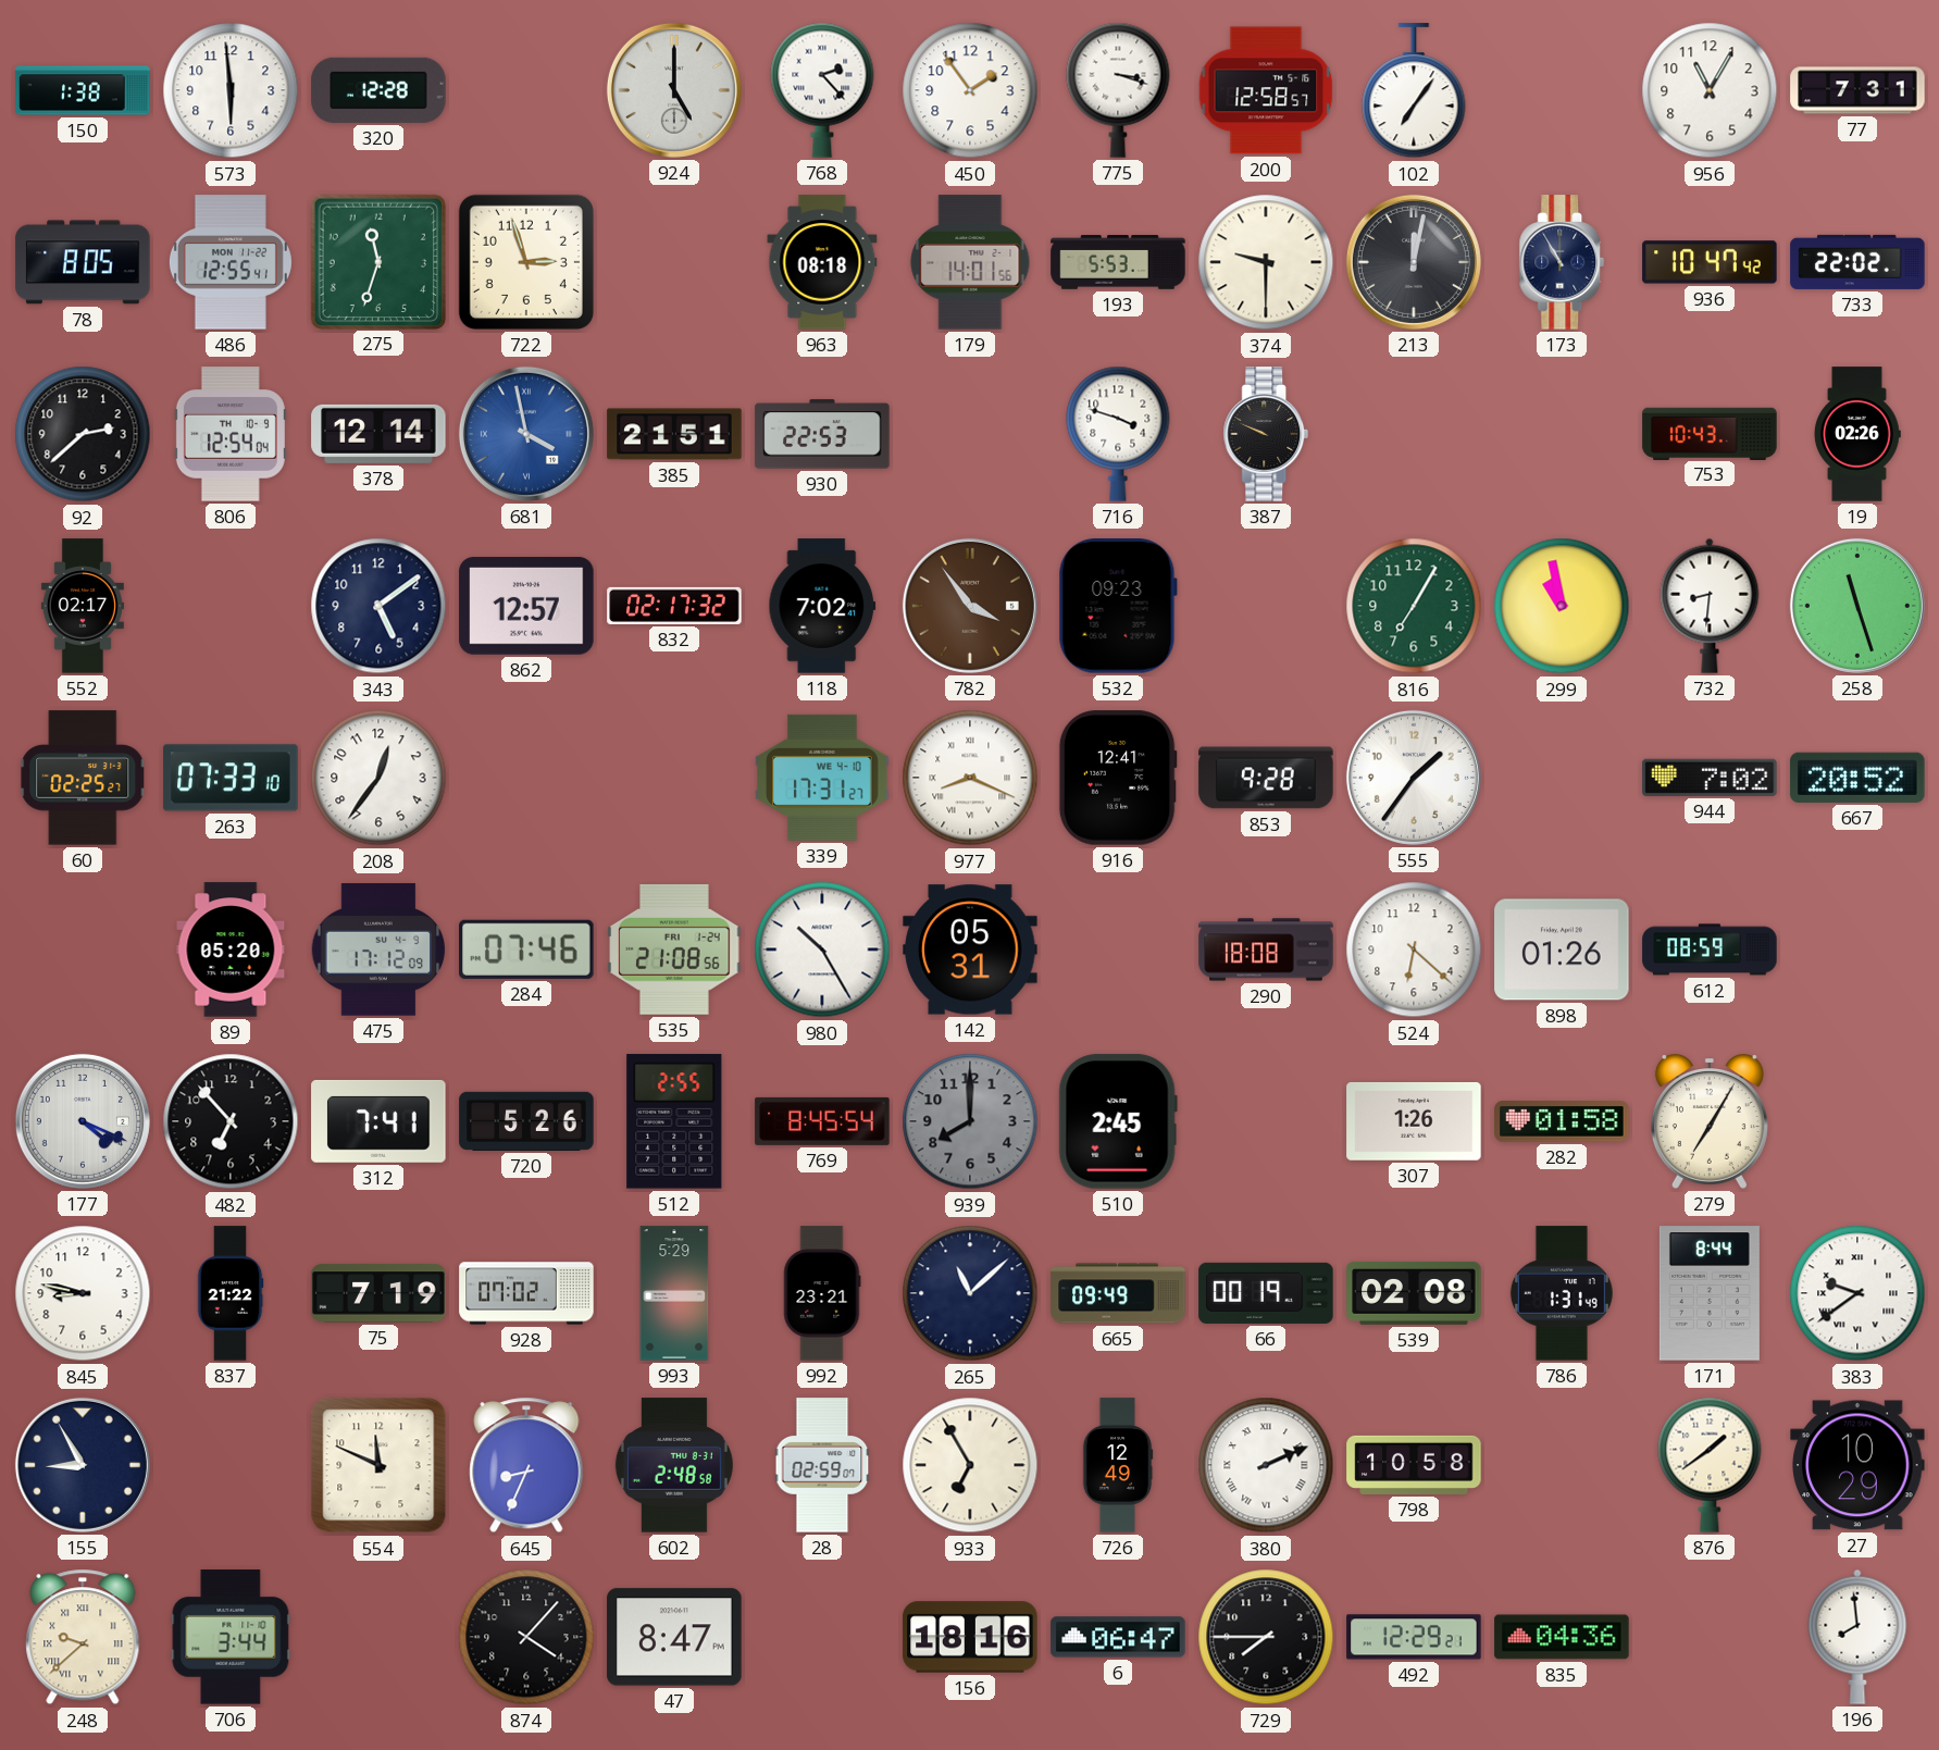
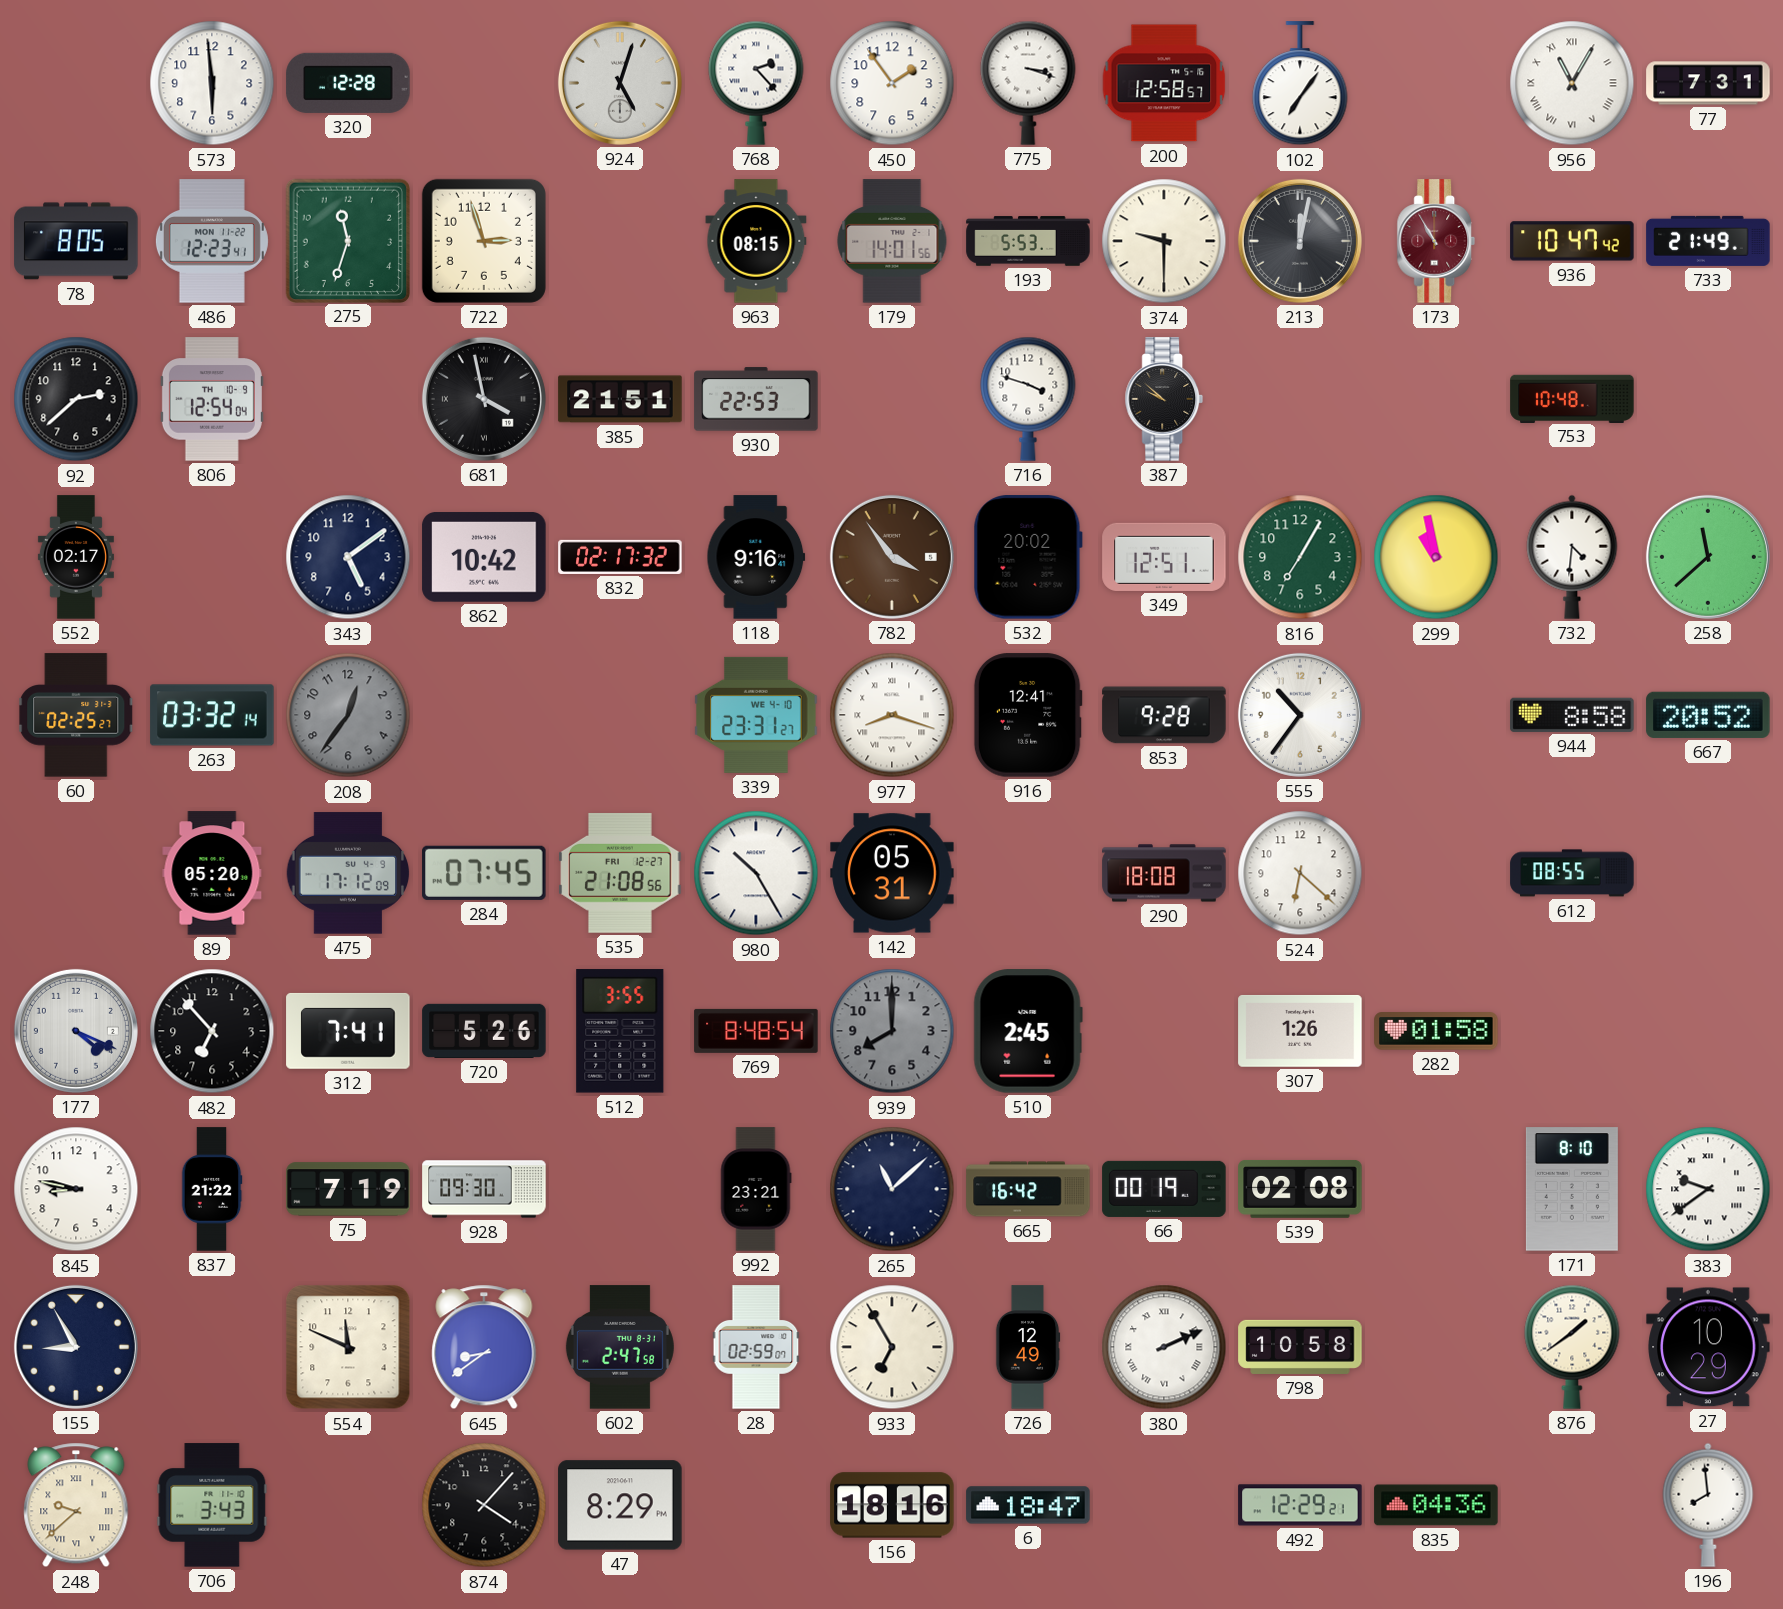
150: 1:38 -> none
924: 5:00 -> 5:03
956 numerals: Arabic -> Roman
486: 12:55 -> 12:23
963: 08:18 -> 08:15
173 dial: navy -> burgundy
733: 22:02 -> 21:49
378: 12:14 -> none
681 dial: blue -> black
387: 9:49 -> 9:52
753: 10:43 -> 10:48
19: 02:26 -> none
862: 12:57 -> 10:42
118: 7:02 -> 9:16
532: 09:23 -> 20:02
349: none -> 12:51
732: 8:31 -> 4:31
258: 11:27 -> 11:38
263: 07:33 -> 03:32
208 dial: white -> grey
339: 17:31 -> 23:31
977: 8:19 -> 8:18
555: 1:36 -> 10:36
944: 7:02 -> 8:58
284: 07:46 -> 07:45
535 date: FRI 1-24 -> FRI 12-27
898: 01:26 -> none
612: 08:59 -> 08:55
512: 2:55 -> 3:55
769: 8:45 -> 8:48
279: 7:05 -> none
928: 07:02 -> 09:30
993: 5:29 -> none
665: 09:49 -> 16:42
786: 1:31 -> none
171: 8:44 -> 8:10
645: 8:34 -> 8:39
602: 2:48 -> 2:47
706: 3:44 -> 3:43
47: 8:47 -> 8:29
6: 06:47 -> 18:47
729: 7:45 -> none
